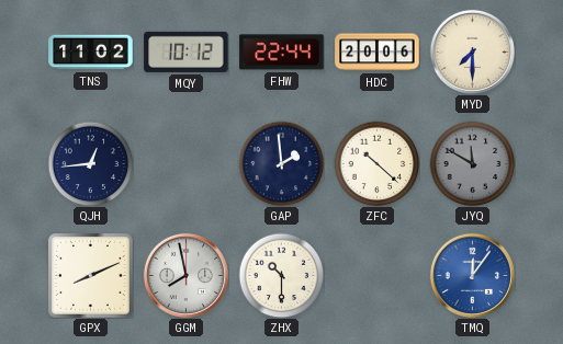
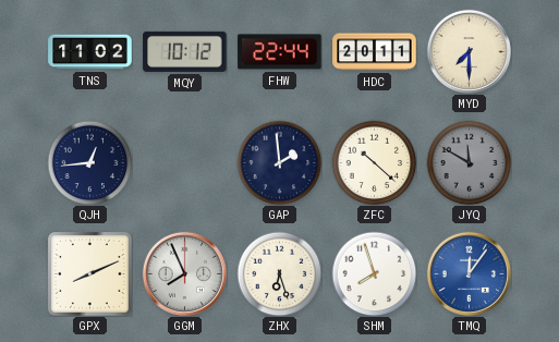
HDC: 20:06 -> 20:11
GGM: 7:58 -> 7:56
ZHX: 10:30 -> 6:27
SHM: none -> 7:57
